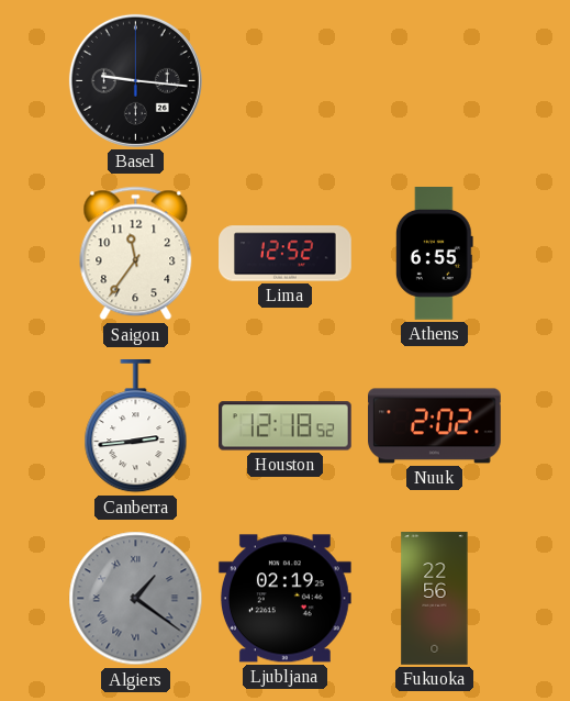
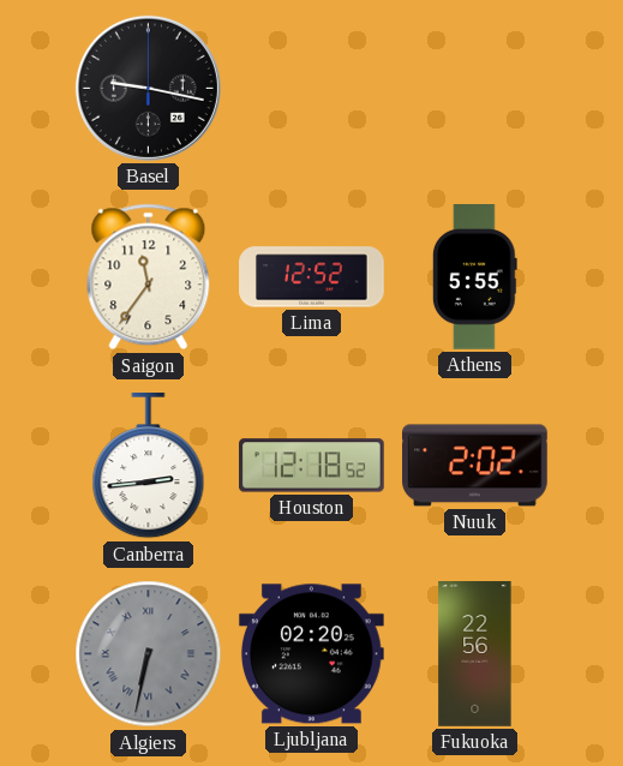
Basel: 9:16 -> 9:17
Athens: 6:55 -> 5:55
Algiers: 1:21 -> 6:32
Ljubljana: 02:19 -> 02:20
